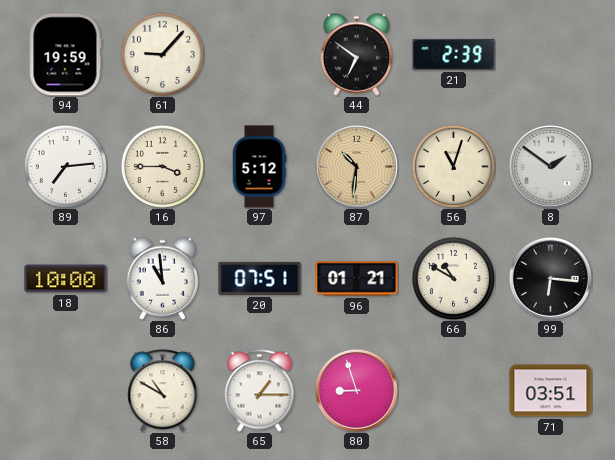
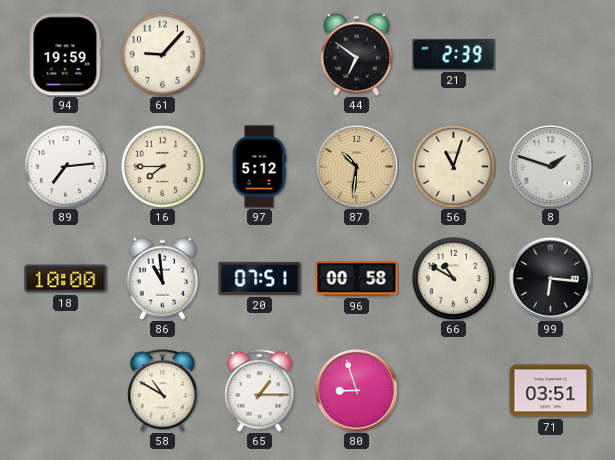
16: 3:45 -> 7:45
8: 1:51 -> 1:48
96: 01:21 -> 00:58
